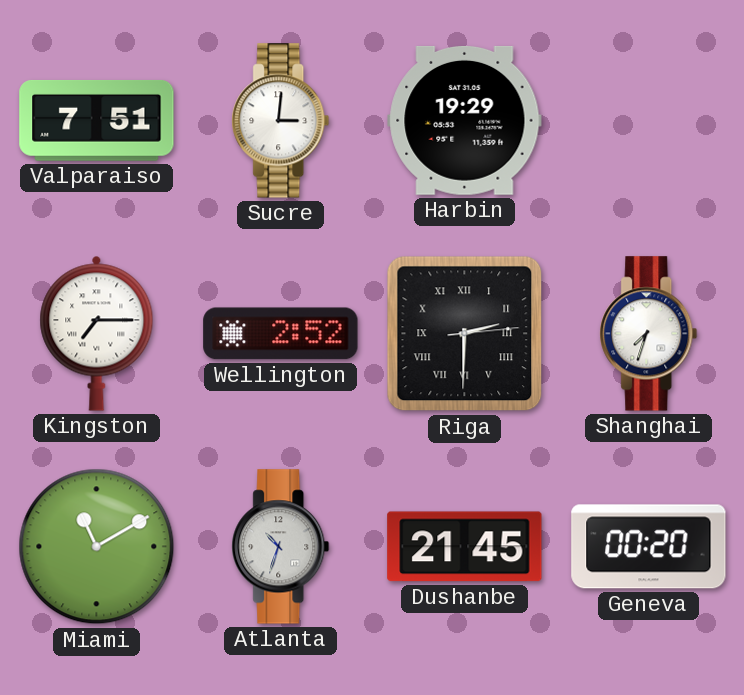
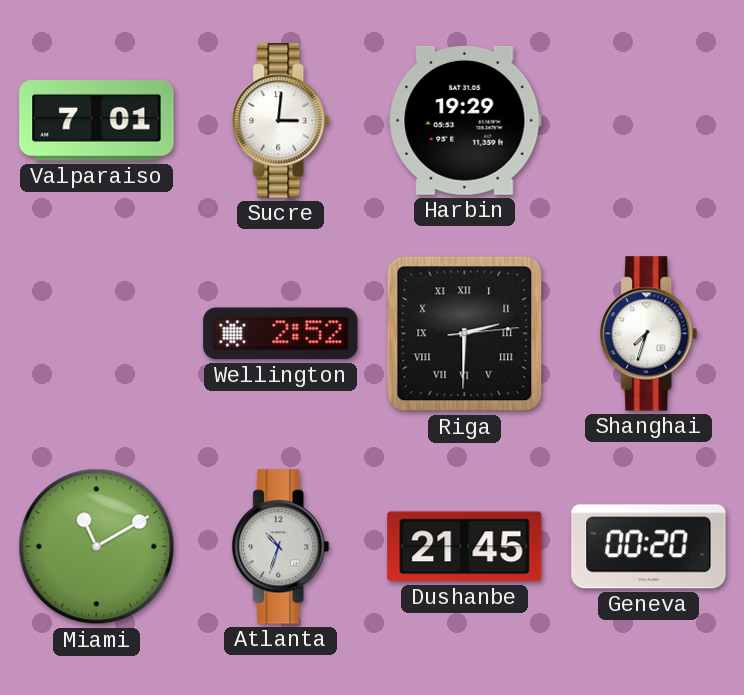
Valparaiso: 7:51 -> 7:01
Kingston: 7:15 -> none
